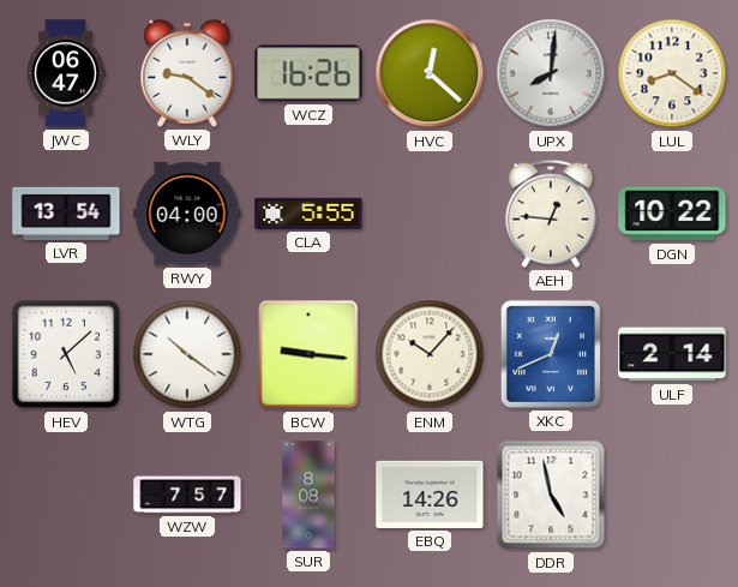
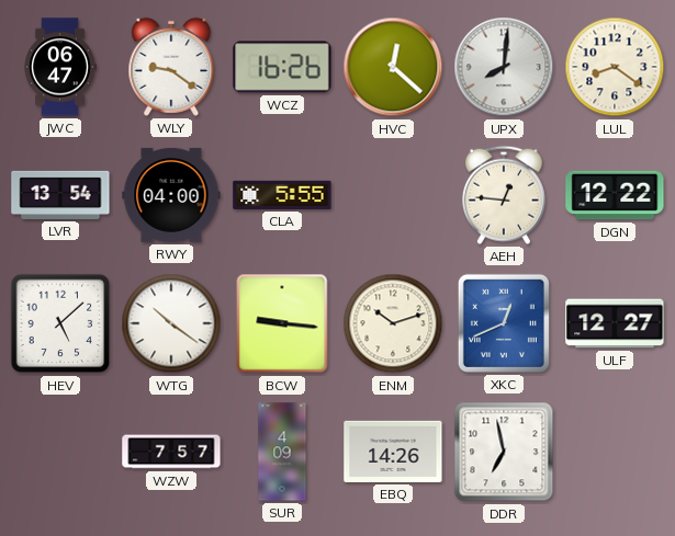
DGN: 10:22 -> 12:22
ENM: 10:07 -> 10:12
ULF: 2:14 -> 12:27
SUR: 8:08 -> 4:09
DDR: 4:58 -> 6:58
